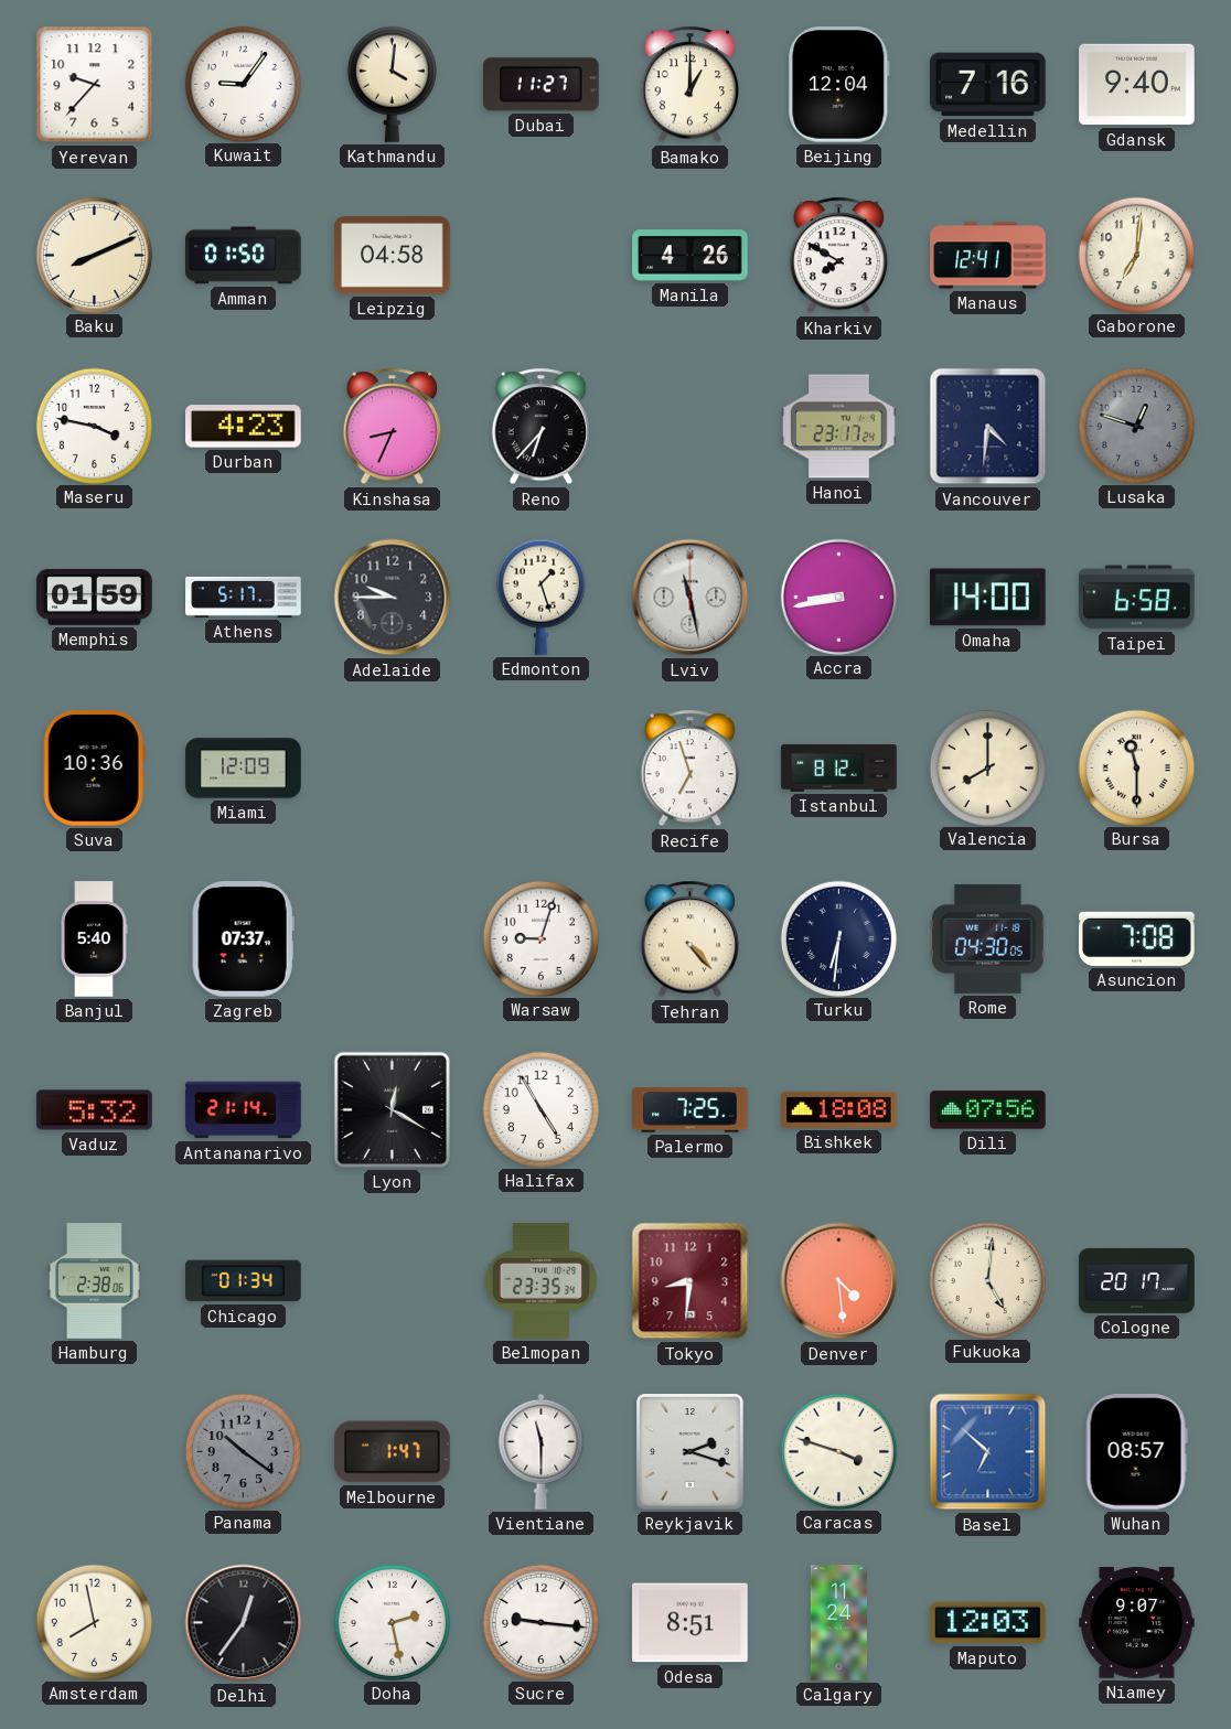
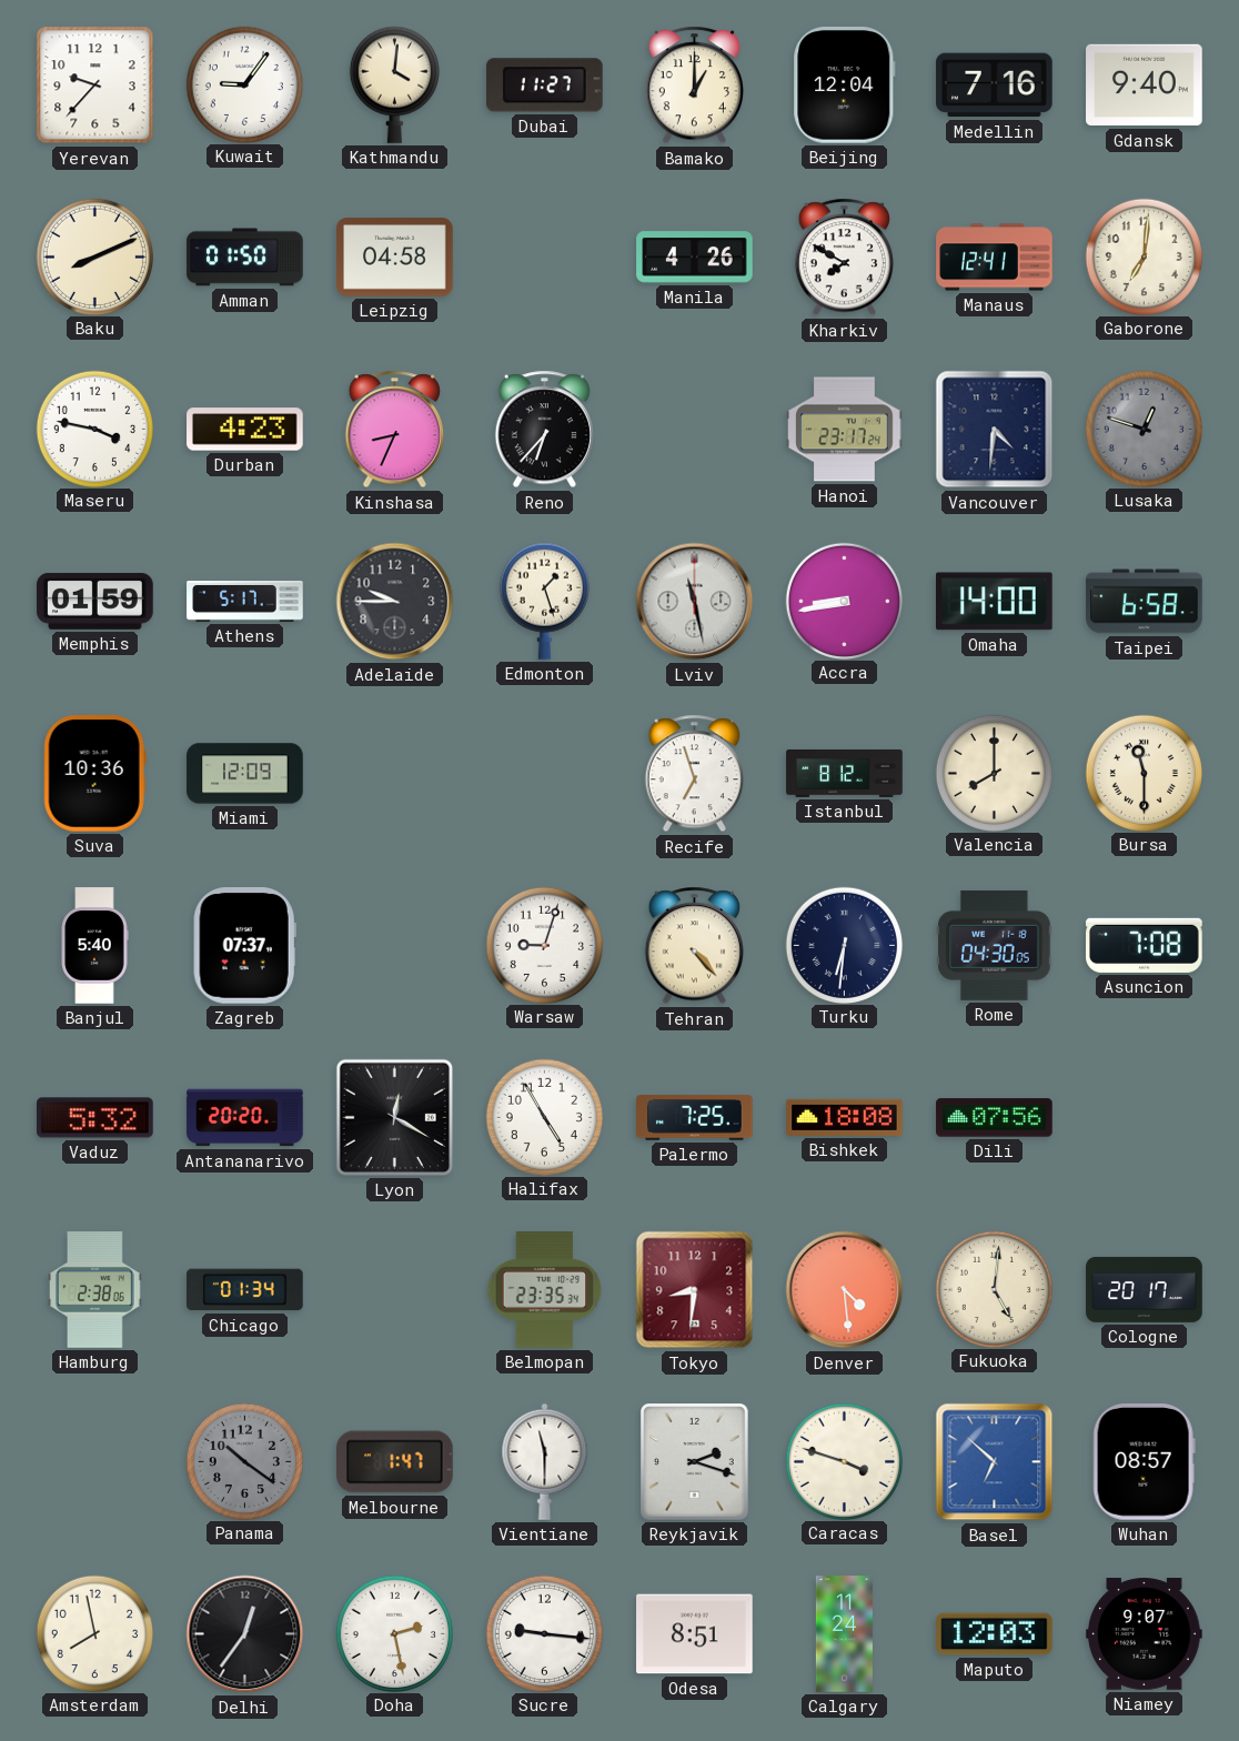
Antananarivo: 21:14 -> 20:20
